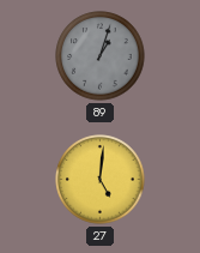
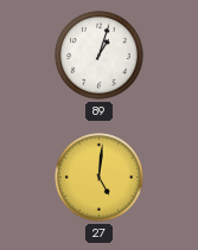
89 dial: grey -> white
